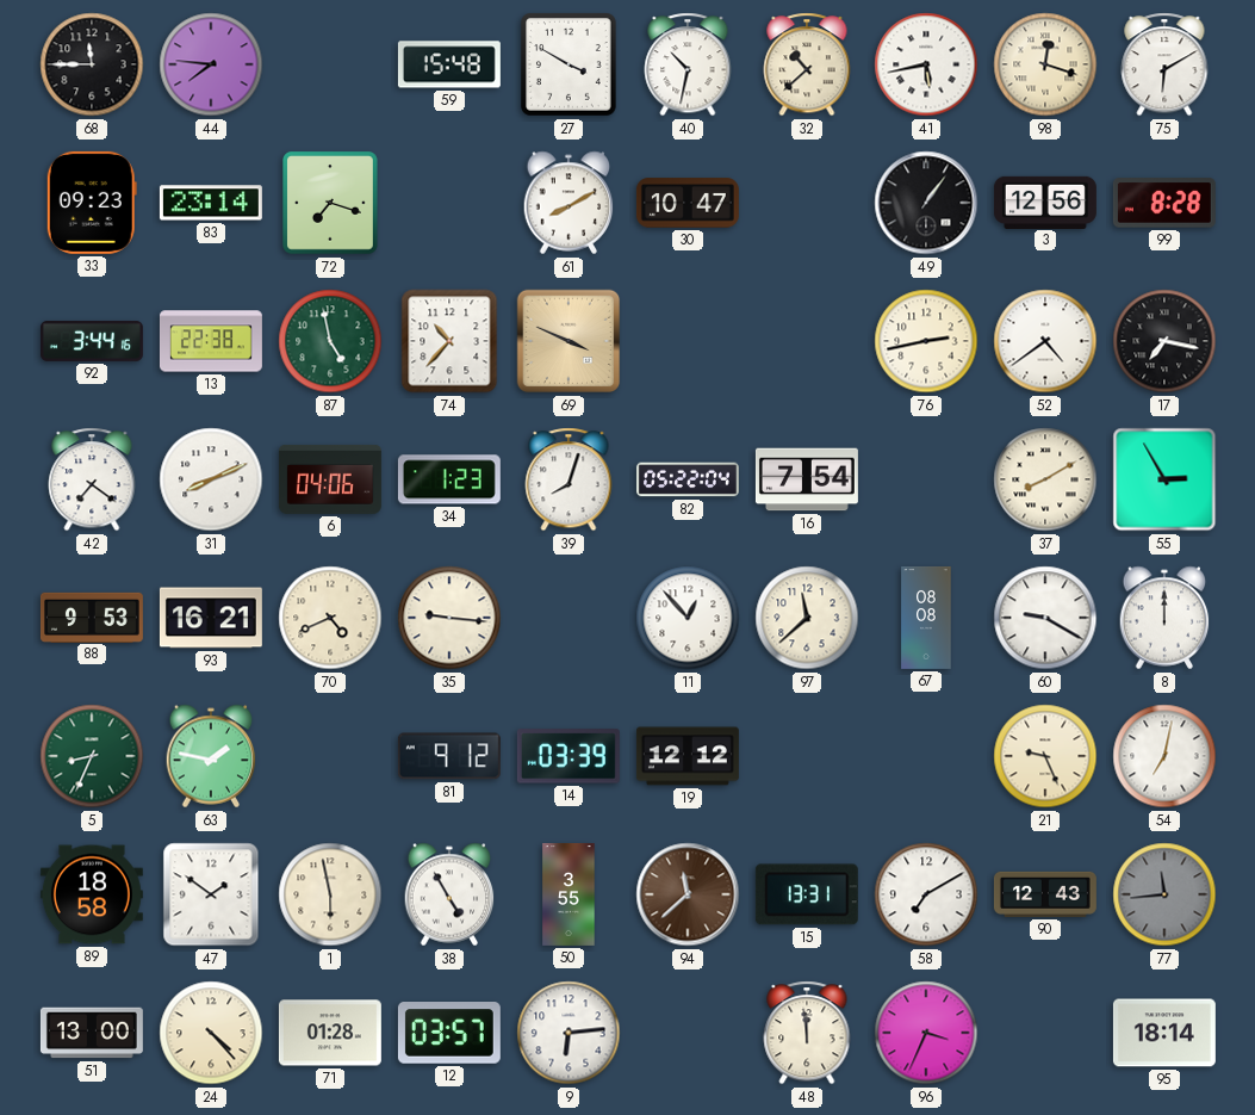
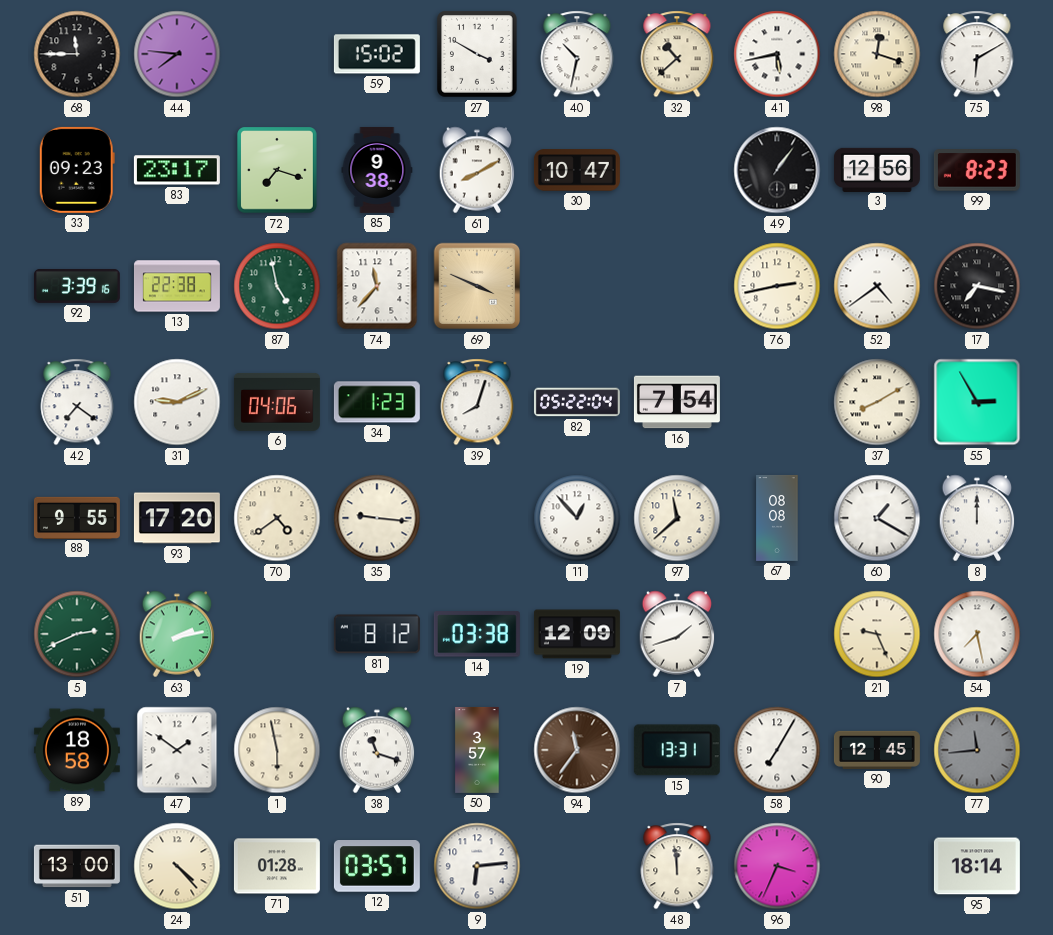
59: 15:48 -> 15:02
83: 23:14 -> 23:17
85: none -> 9:38
99: 8:28 -> 8:23
92: 3:44 -> 3:39
74: 10:37 -> 11:37
31: 8:11 -> 9:11
88: 9:53 -> 9:55
93: 16:21 -> 17:20
70: 4:41 -> 4:39
60: 9:20 -> 1:20
5: 8:34 -> 2:41
63: 1:47 -> 2:13
81: 9:12 -> 8:12
14: 03:39 -> 03:38
19: 12:12 -> 12:09
7: none -> 1:42
54: 7:02 -> 7:28
38: 4:55 -> 11:18
50: 3:55 -> 3:57
94: 11:38 -> 11:36
58: 7:10 -> 7:05
90: 12:43 -> 12:45
